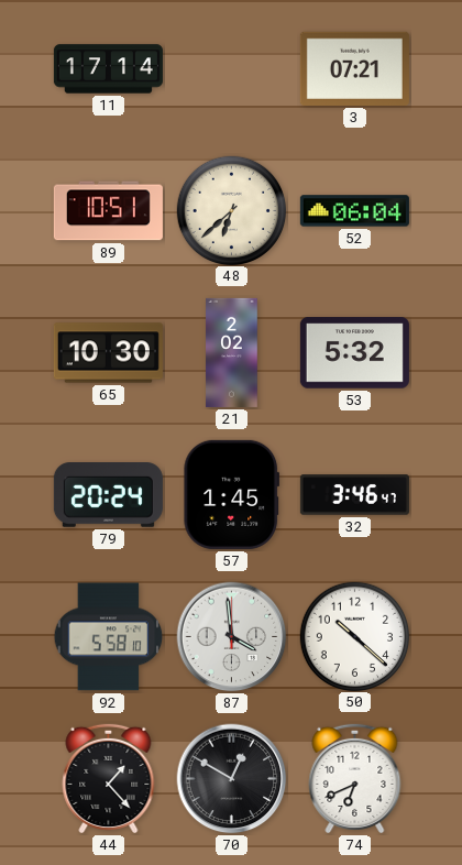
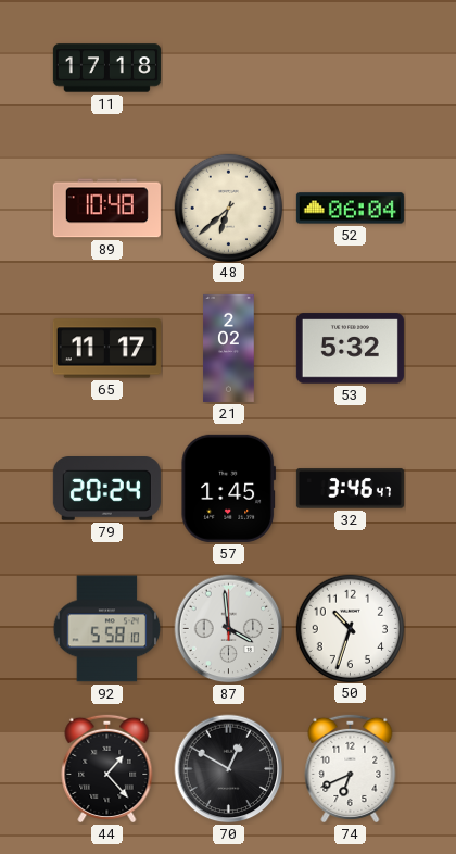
11: 17:14 -> 17:18
3: 07:21 -> none
89: 10:51 -> 10:48
65: 10:30 -> 11:17
50: 10:22 -> 10:33
